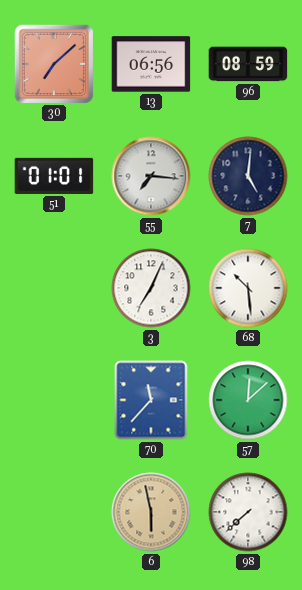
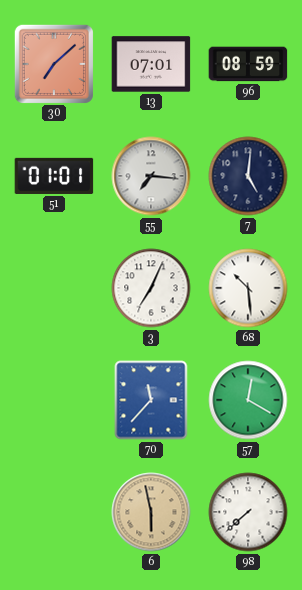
13: 06:56 -> 07:01
57: 12:08 -> 12:20
